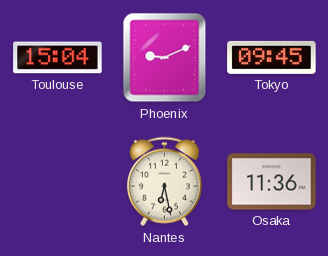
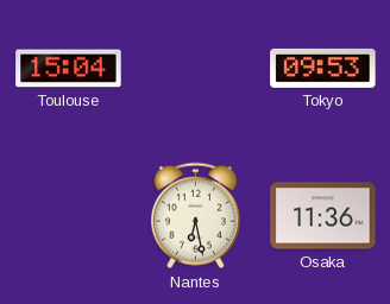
Phoenix: 9:11 -> none
Tokyo: 09:45 -> 09:53
